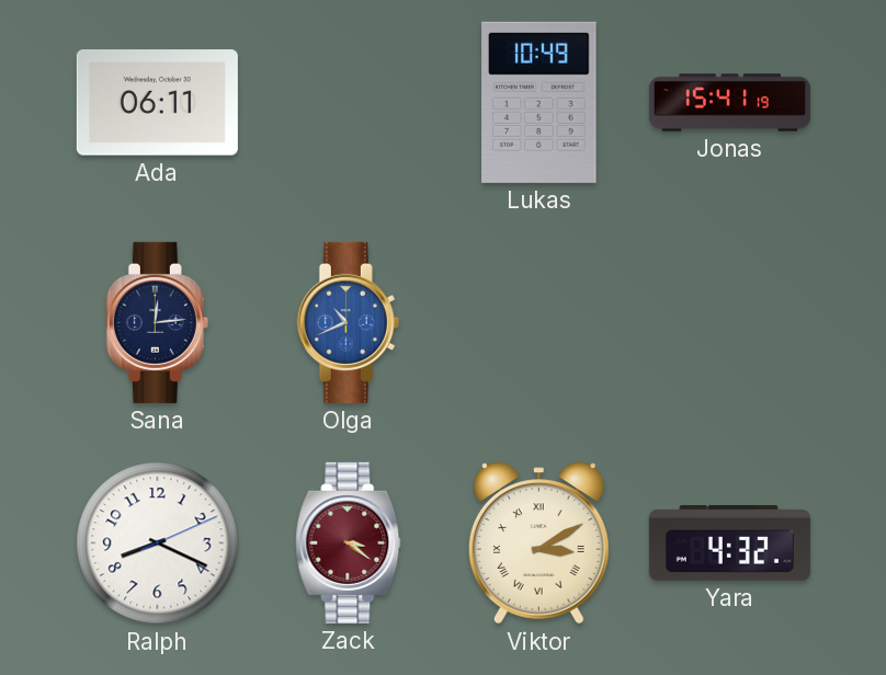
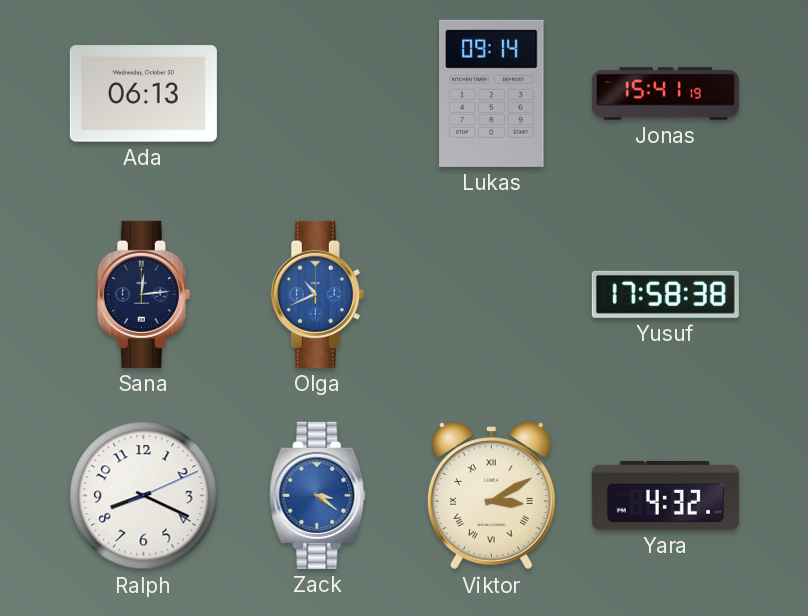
Ada: 06:11 -> 06:13
Lukas: 10:49 -> 09:14
Yusuf: none -> 17:58
Zack dial: burgundy -> blue
